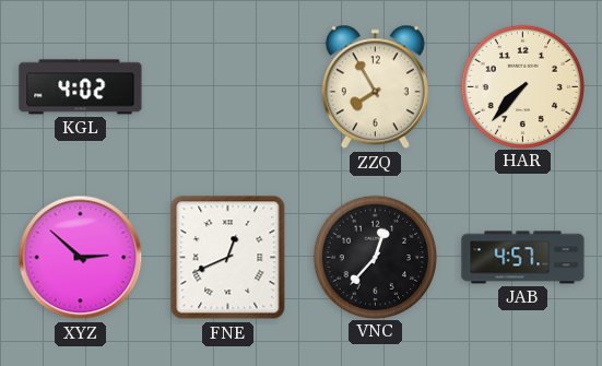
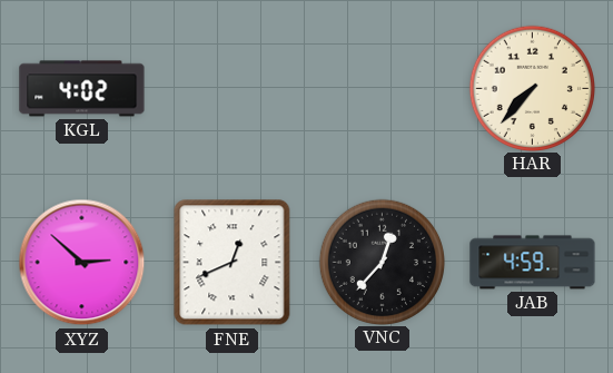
ZZQ: 7:55 -> none
JAB: 4:57 -> 4:59
